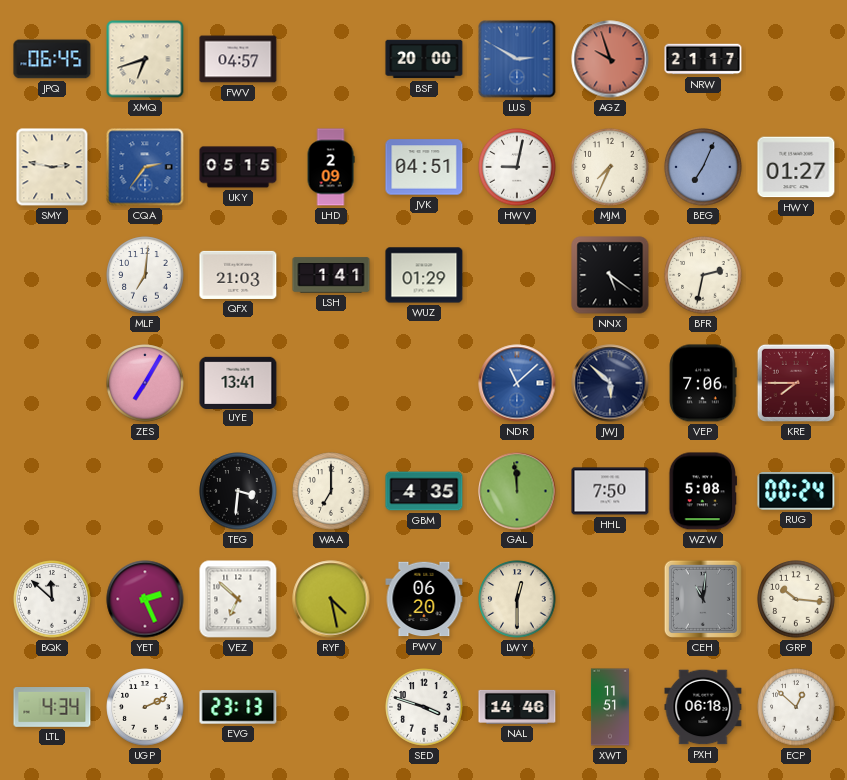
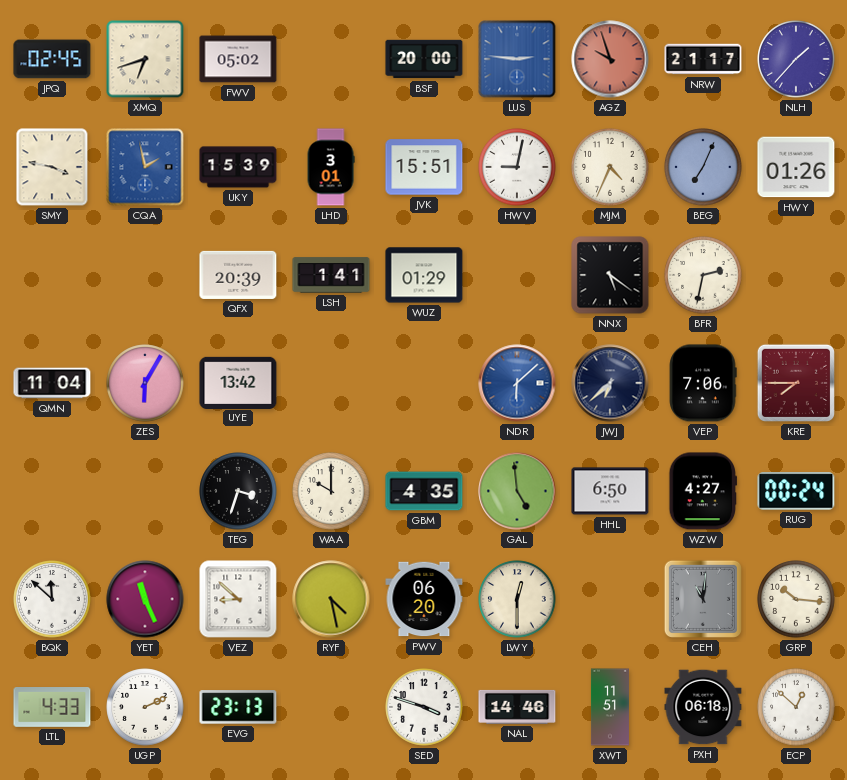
JPQ: 06:45 -> 02:45
FWV: 04:57 -> 05:02
LUS: 2:50 -> 2:46
NLH: none -> 1:37
SMY: 2:47 -> 3:47
CQA: 2:36 -> 1:58
UKY: 05:15 -> 15:39
LHD: 2:09 -> 3:01
JVK: 04:51 -> 15:51
MJM: 7:34 -> 4:34
HWY: 01:27 -> 01:26
MLF: 7:01 -> none
QFX: 21:03 -> 20:39
QMN: none -> 11:04
ZES: 7:05 -> 6:05
UYE: 13:41 -> 13:42
NDR: 11:08 -> 6:08
JWJ: 5:52 -> 6:38
TEG: 3:31 -> 3:33
WAA: 7:00 -> 10:00
GAL: 11:59 -> 4:59
HHL: 7:50 -> 6:50
WZW: 5:08 -> 4:27
YET: 2:26 -> 11:26
VEZ: 6:52 -> 8:52
LTL: 4:34 -> 4:33
